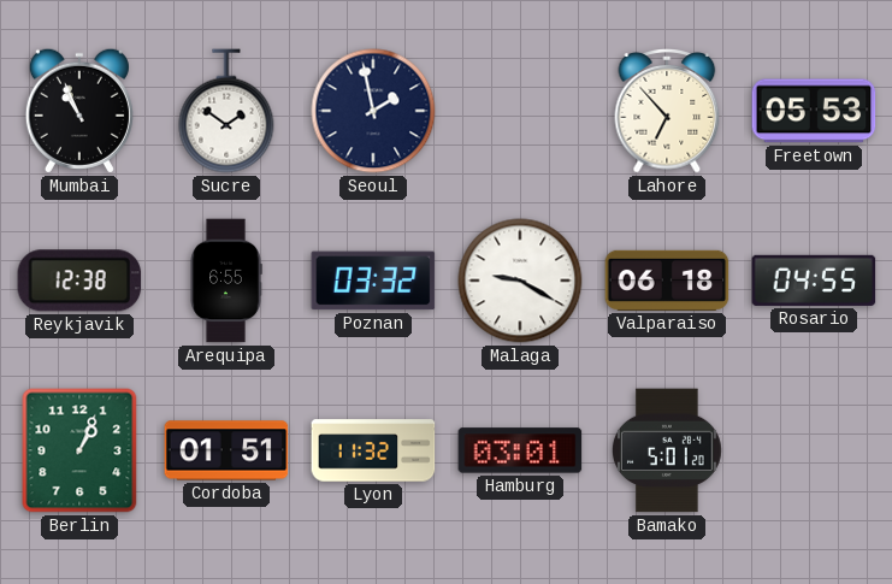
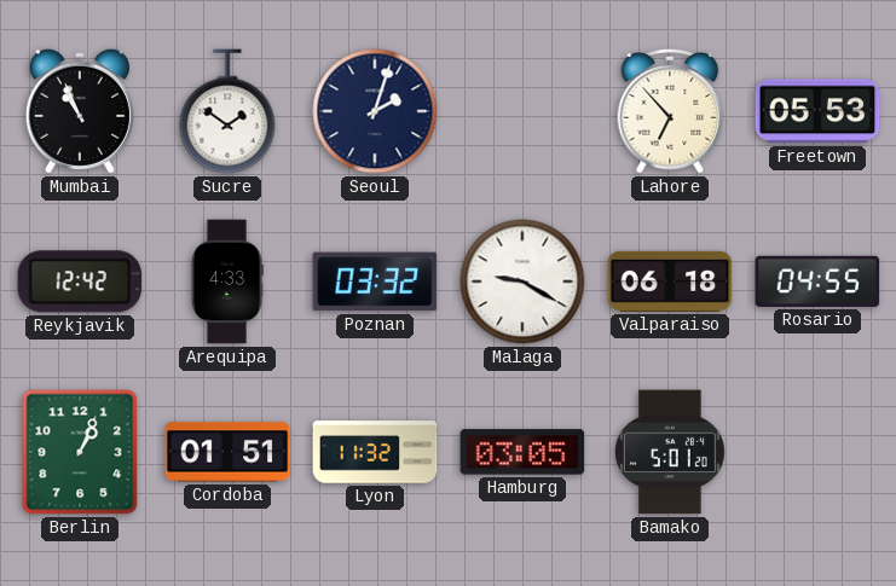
Seoul: 1:58 -> 2:03
Reykjavik: 12:38 -> 12:42
Arequipa: 6:55 -> 4:33
Hamburg: 03:01 -> 03:05
